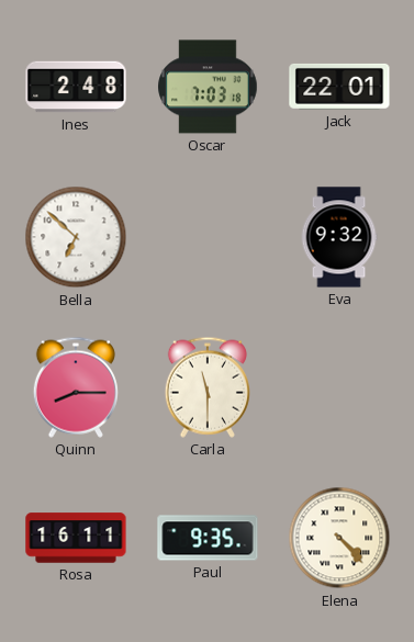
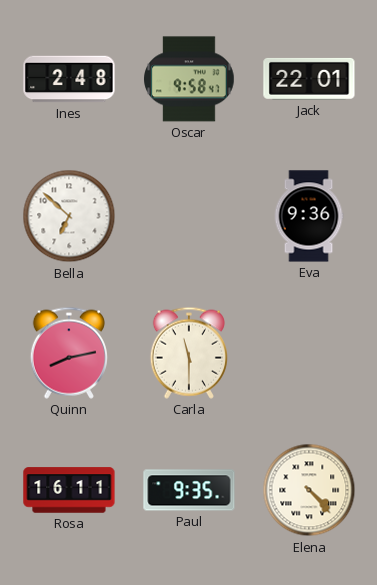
Oscar: 7:03 -> 9:58
Eva: 9:32 -> 9:36
Quinn: 8:15 -> 8:13
